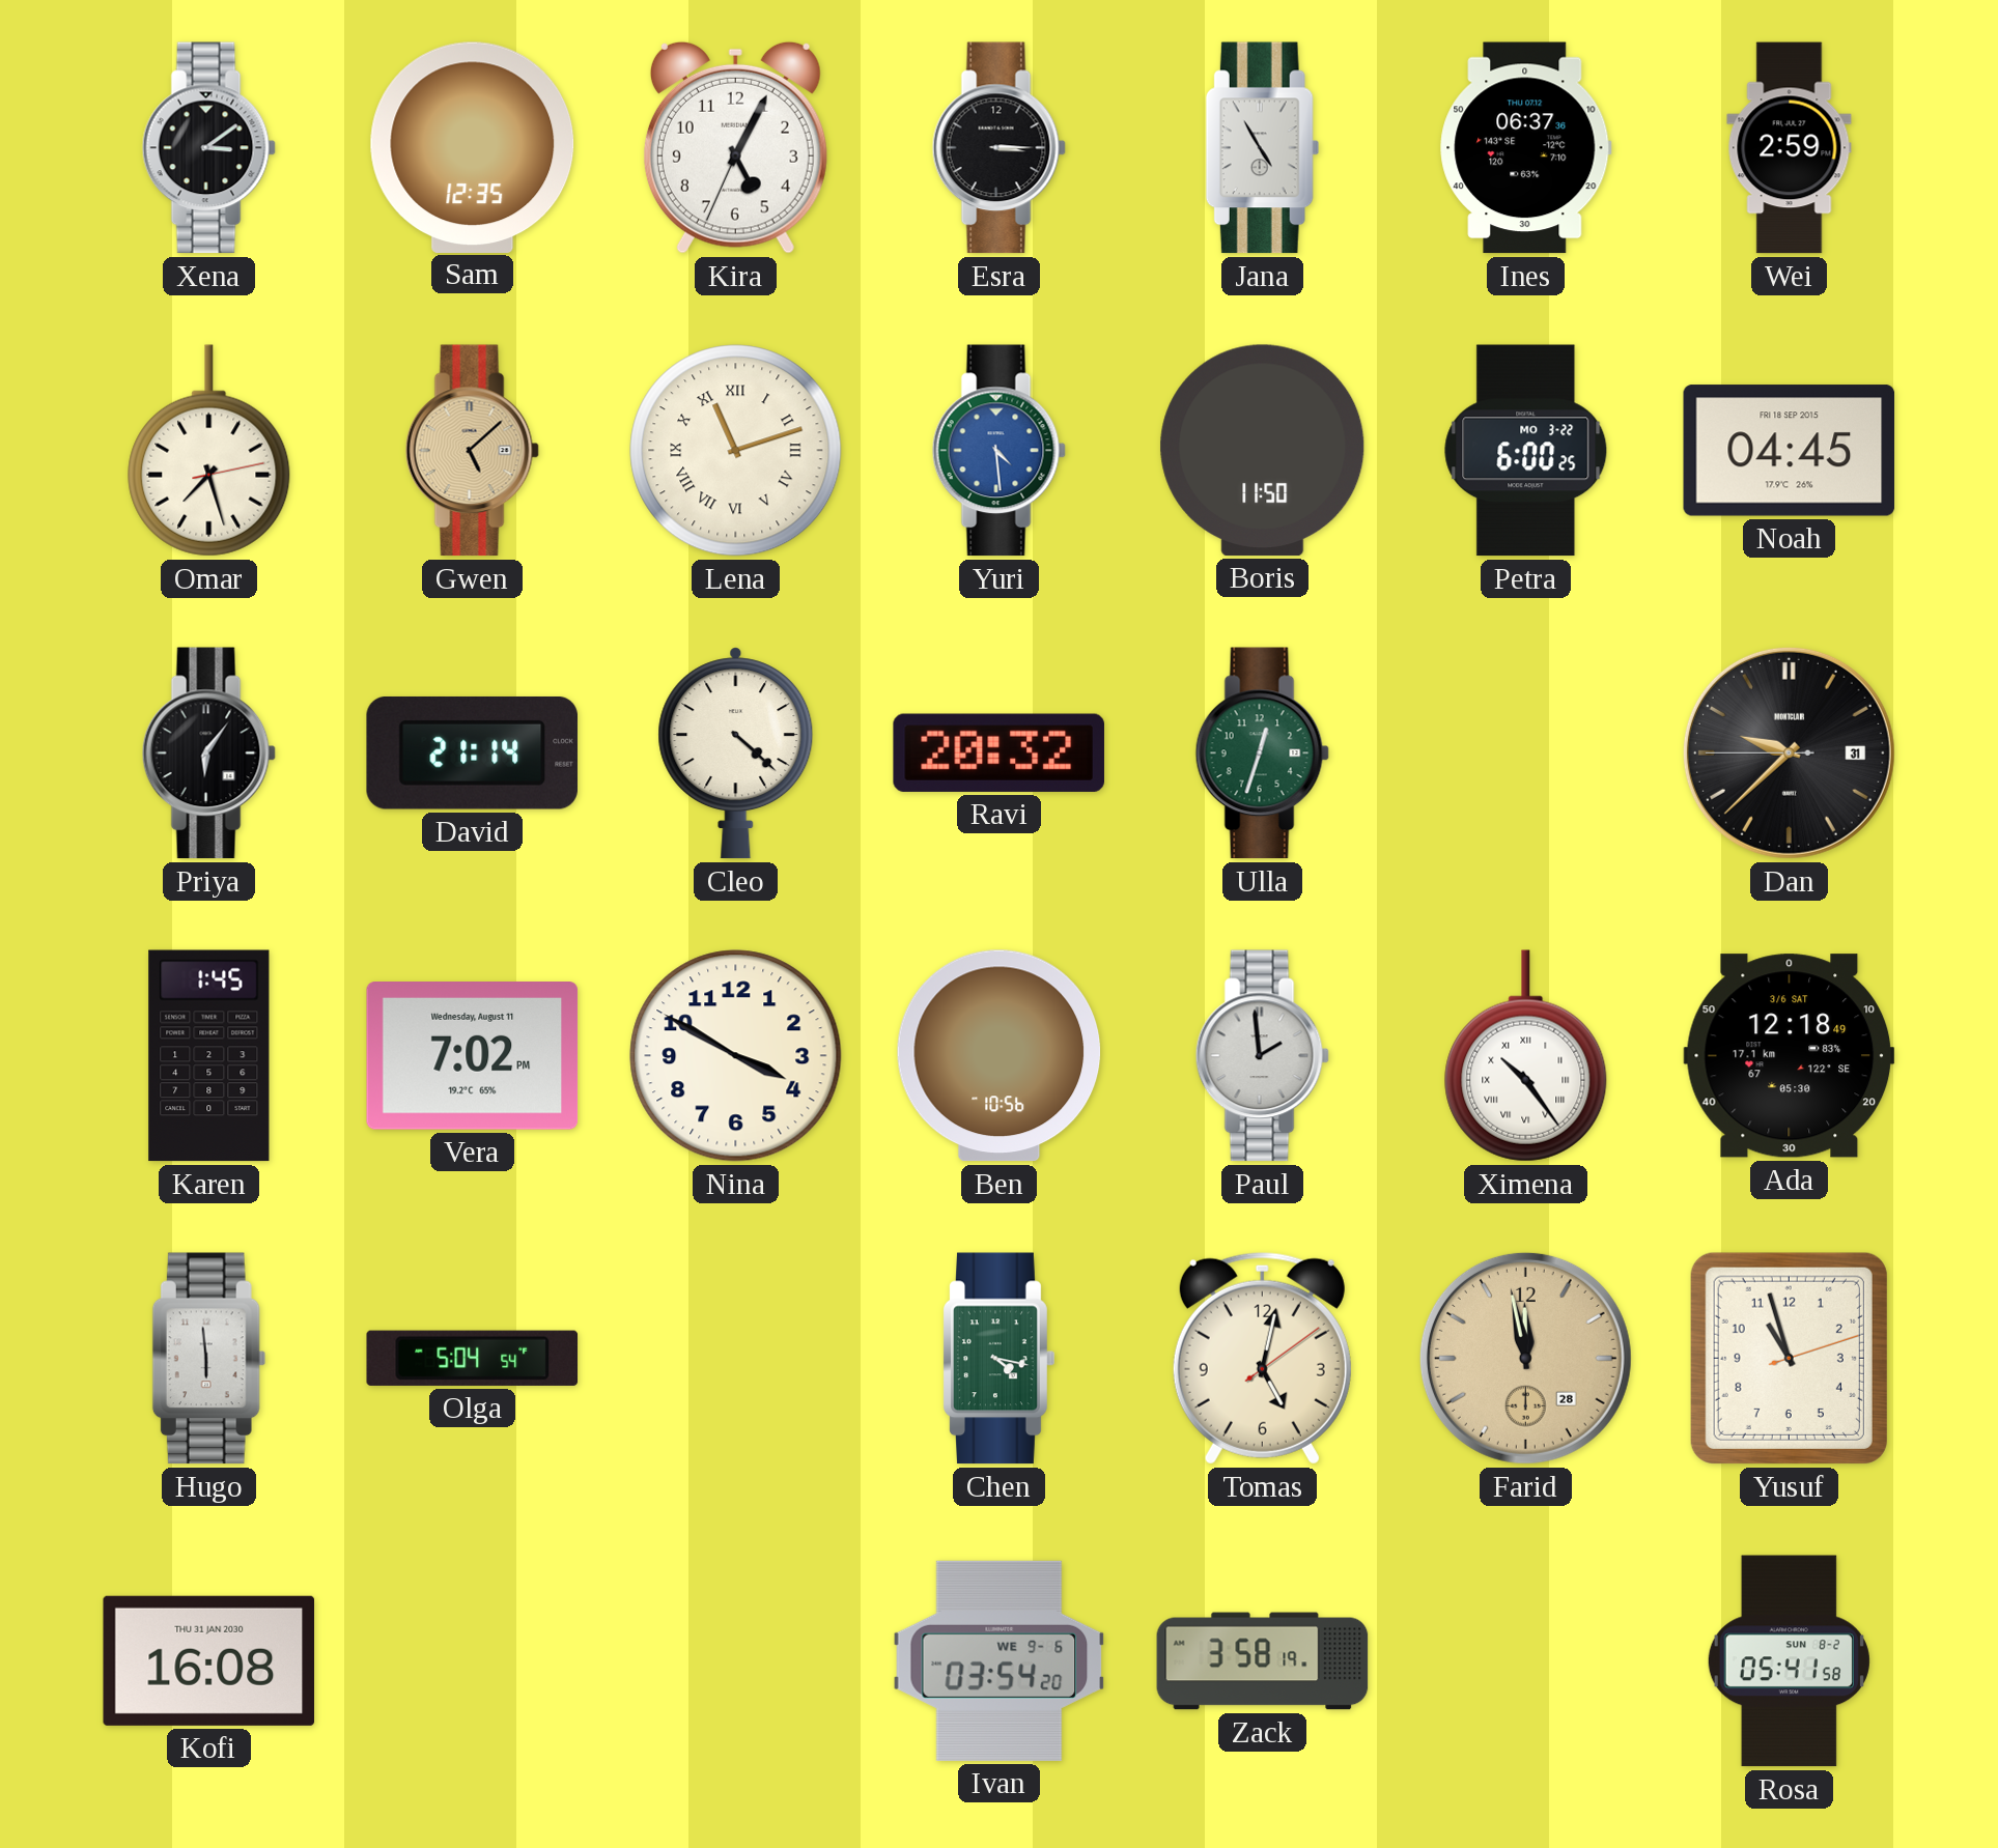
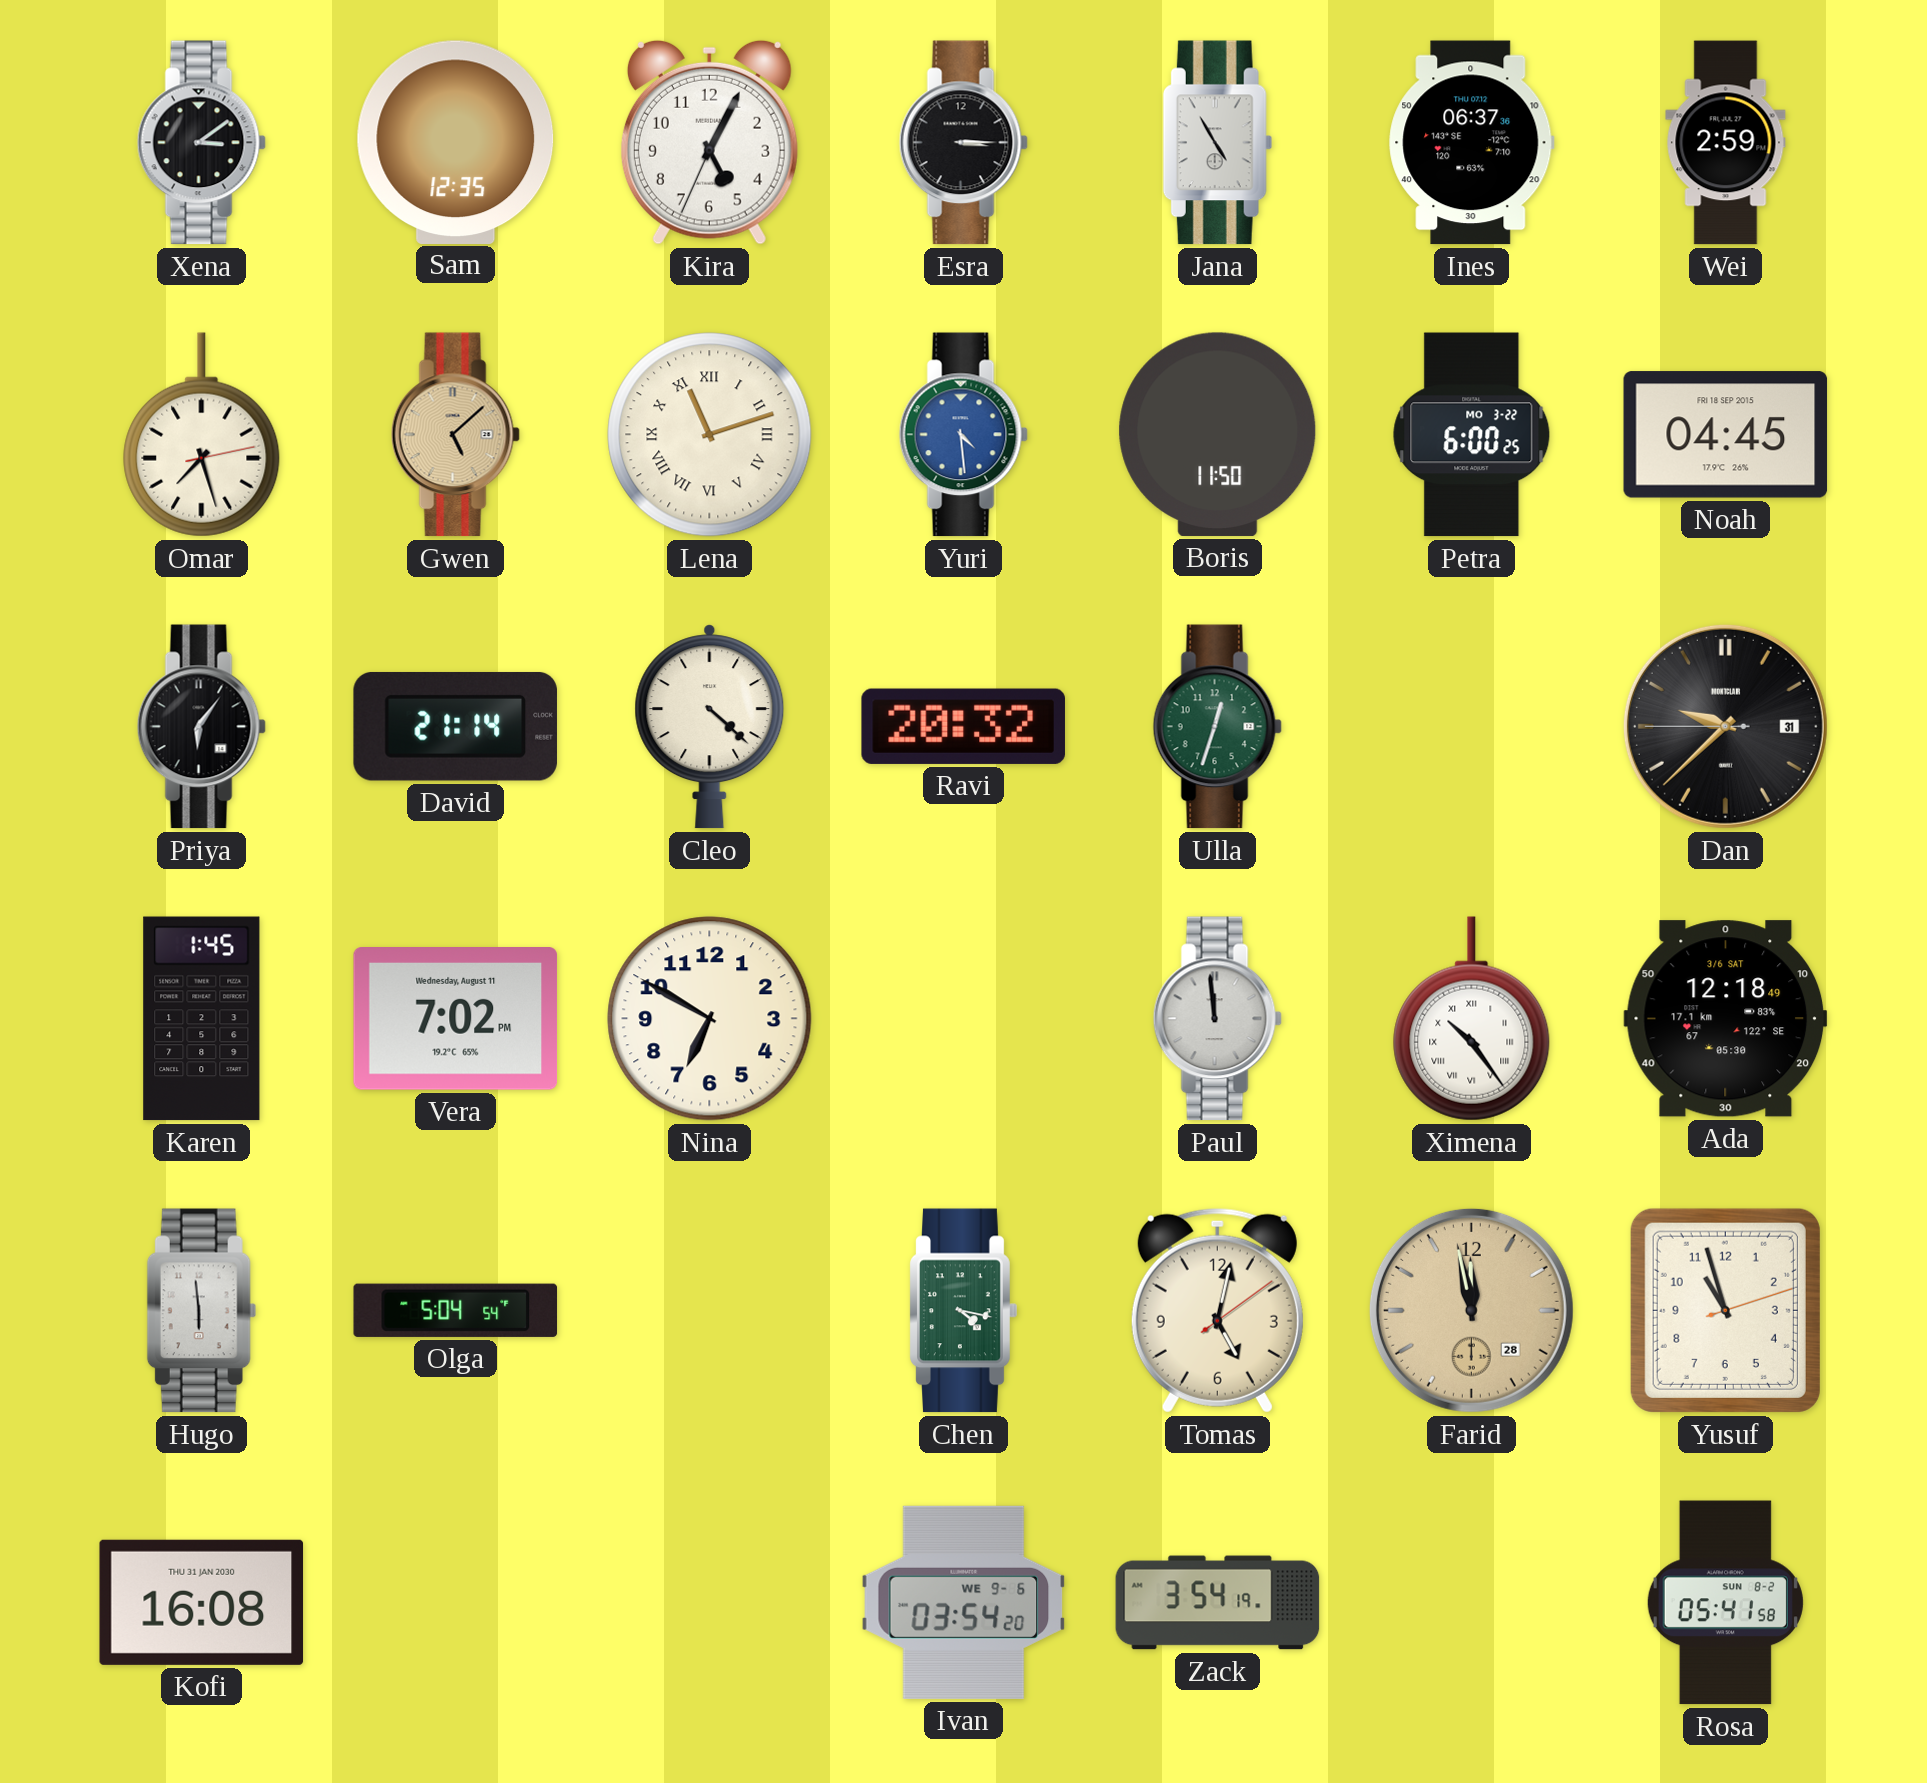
Nina: 3:50 -> 6:50
Ben: 10:56 -> none
Paul: 1:59 -> 11:59
Zack: 3:58 -> 3:54
